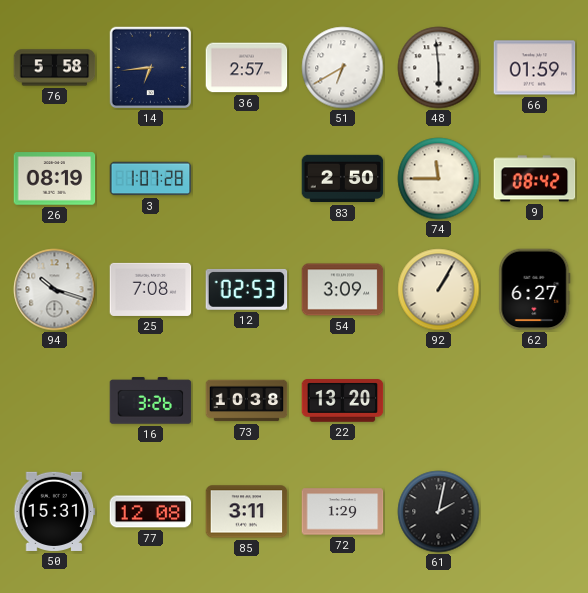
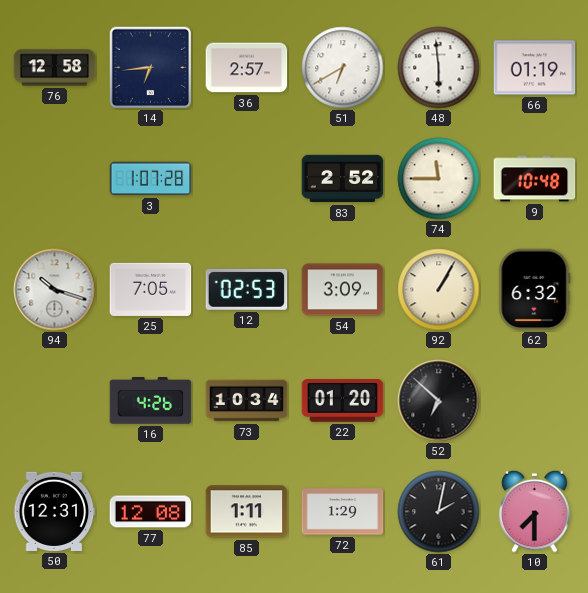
76: 5:58 -> 12:58
66: 01:59 -> 01:19
26: 08:19 -> none
83: 2:50 -> 2:52
9: 08:42 -> 10:48
25: 7:08 -> 7:05
62: 6:27 -> 6:32
16: 3:26 -> 4:26
73: 10:38 -> 10:34
22: 13:20 -> 01:20
52: none -> 6:52
50: 15:31 -> 12:31
85: 3:11 -> 1:11
10: none -> 7:30
